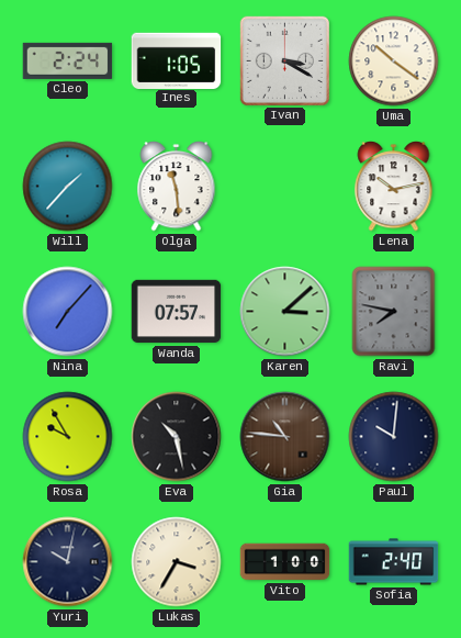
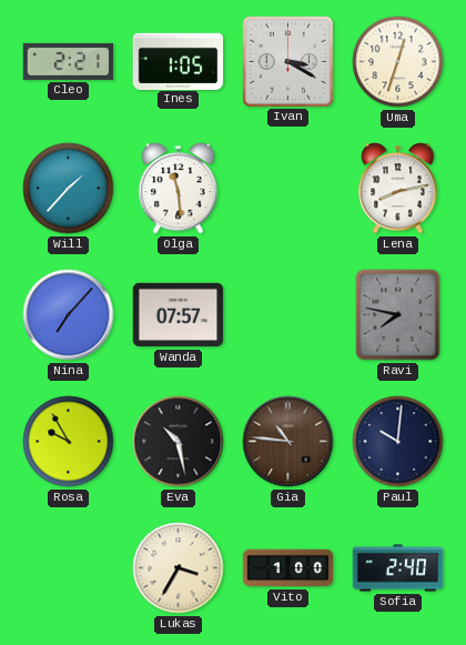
Cleo: 2:24 -> 2:21
Uma: 10:21 -> 12:33
Lena: 10:13 -> 8:13
Karen: 3:08 -> none
Yuri: 10:02 -> none
